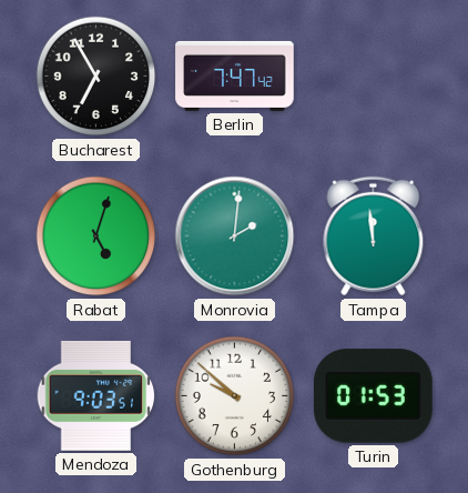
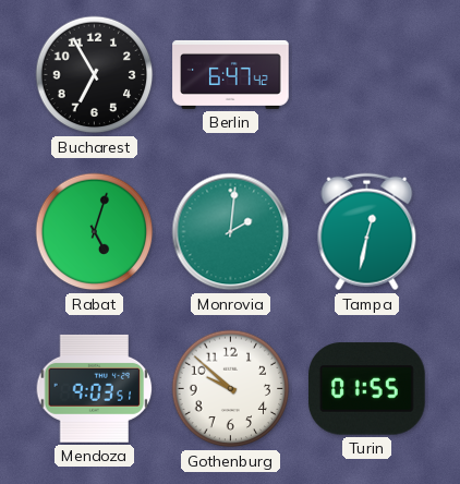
Berlin: 7:47 -> 6:47
Tampa: 11:59 -> 12:32
Turin: 01:53 -> 01:55
